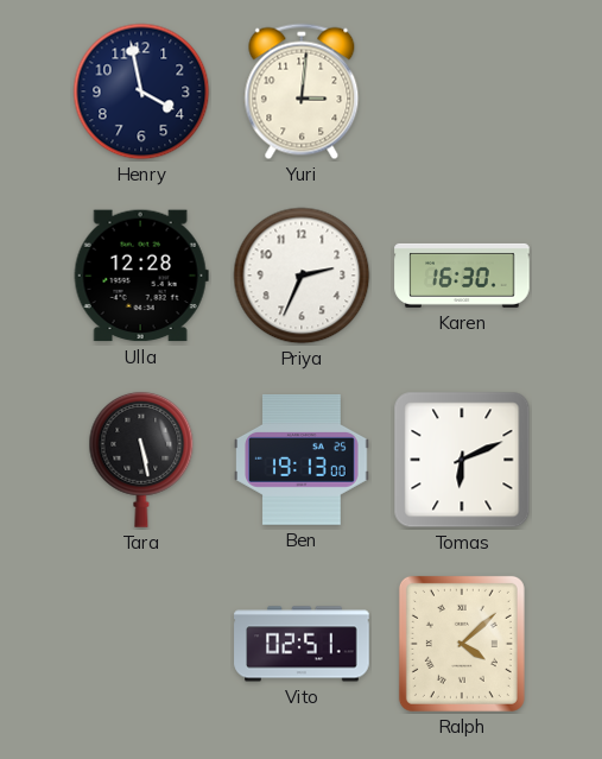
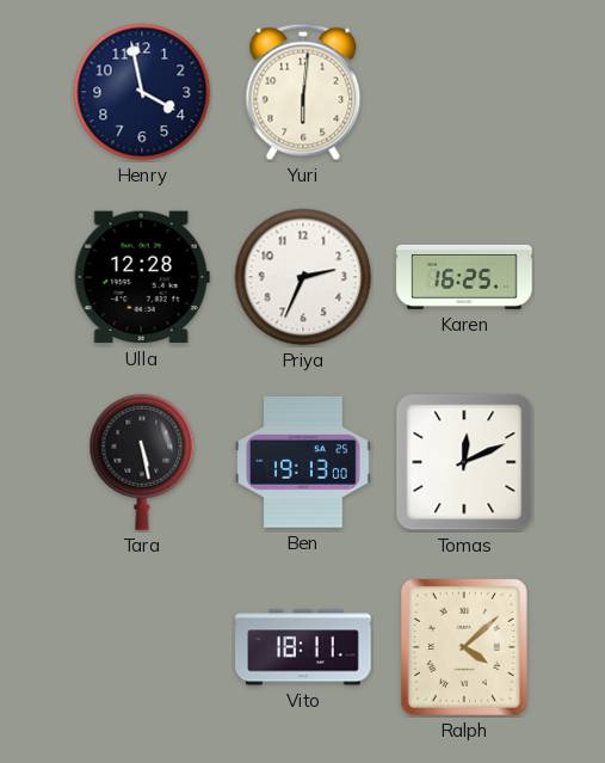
Yuri: 3:01 -> 6:01
Karen: 16:30 -> 16:25
Tomas: 6:11 -> 12:11
Vito: 02:51 -> 18:11
